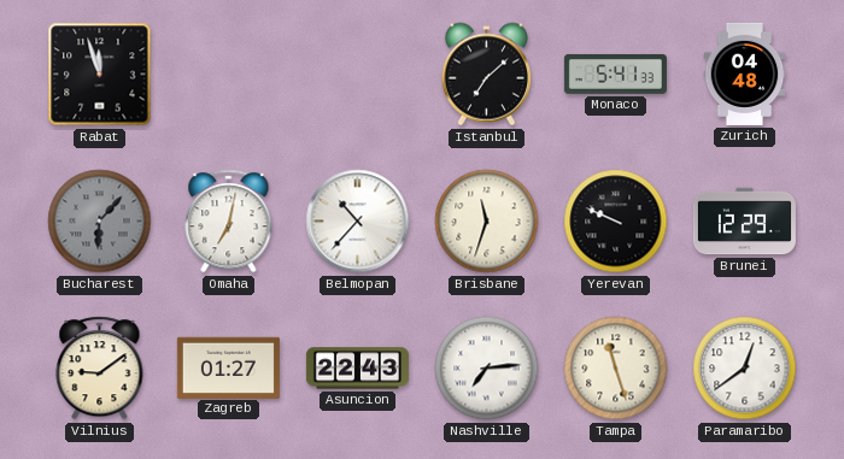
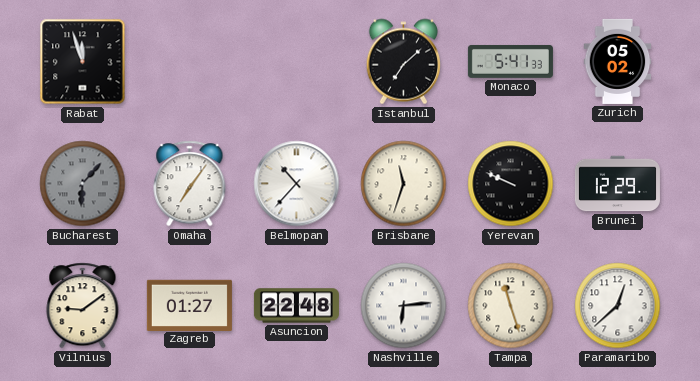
Zurich: 04:48 -> 05:02
Omaha: 7:02 -> 7:06
Asuncion: 22:43 -> 22:48
Nashville: 7:14 -> 6:14
Paramaribo: 12:39 -> 12:38
